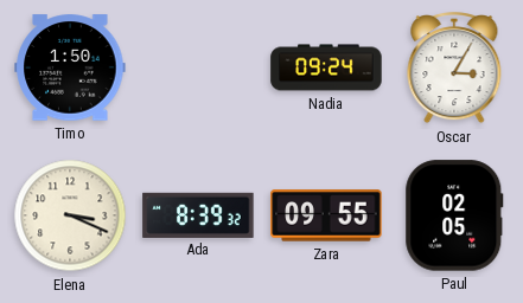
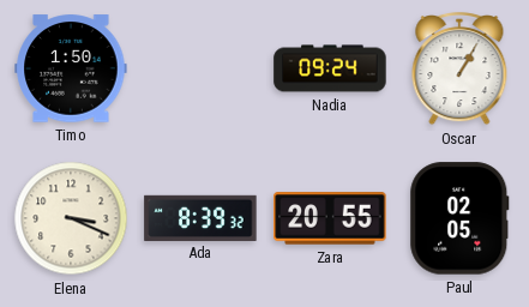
Oscar: 3:05 -> 1:05
Zara: 09:55 -> 20:55
